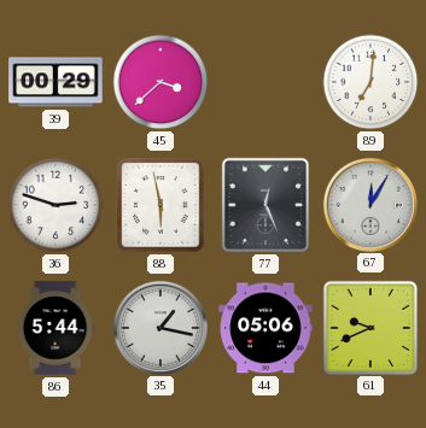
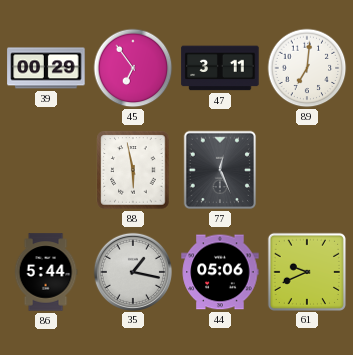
45: 3:38 -> 6:54
47: none -> 3:11
36: 2:48 -> none
67: 12:05 -> none
